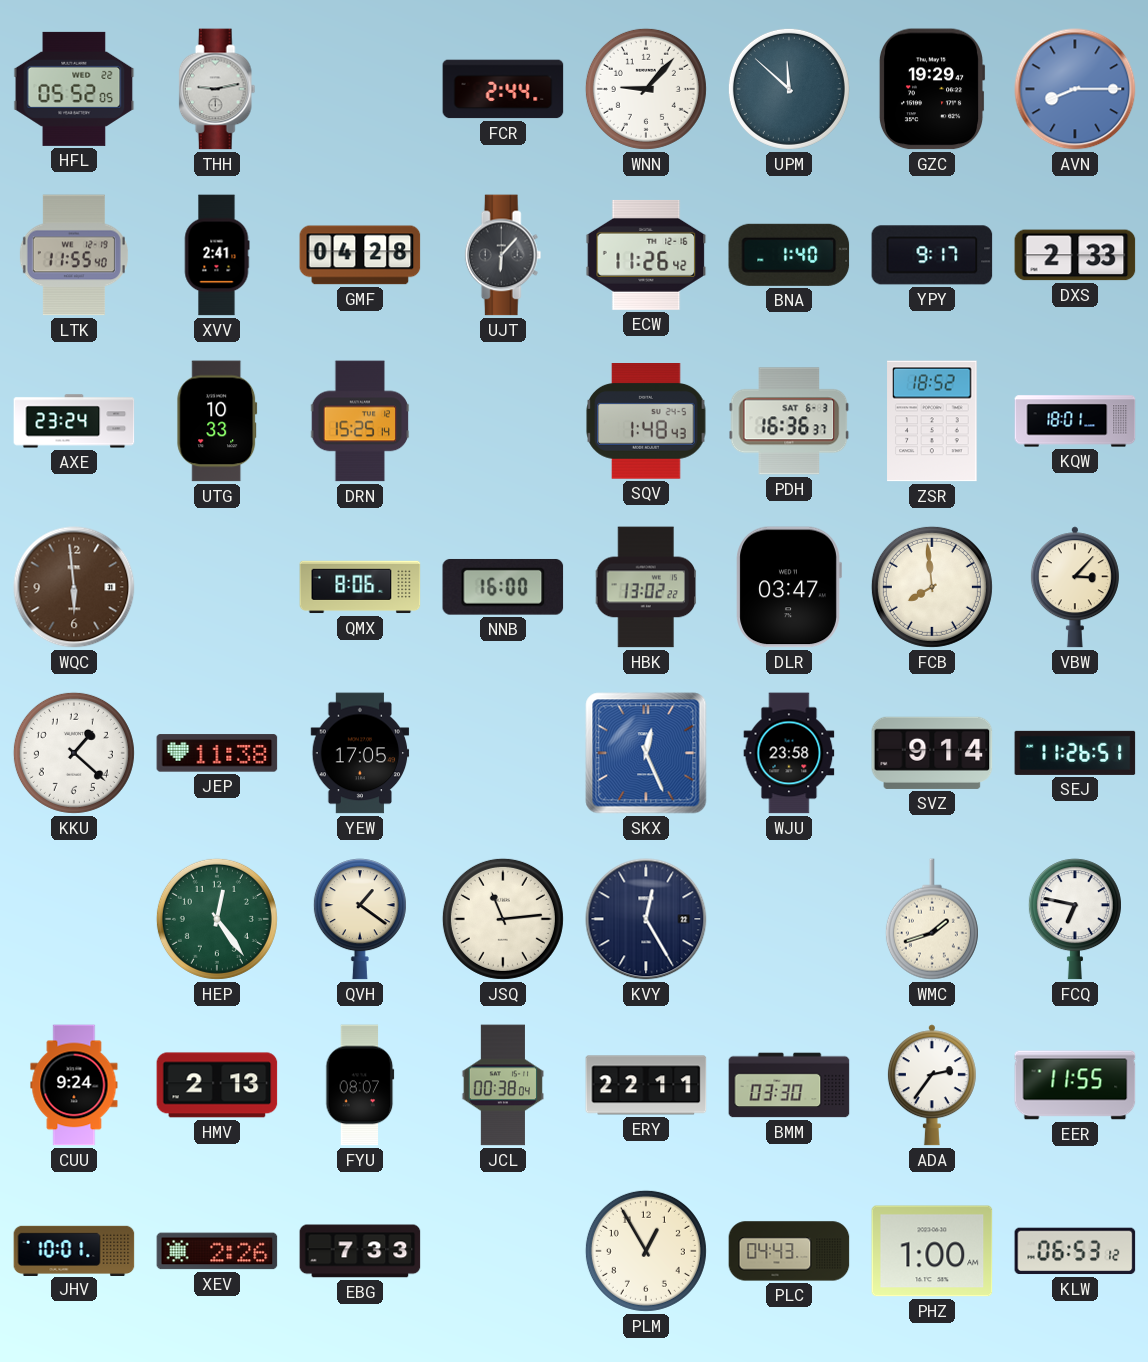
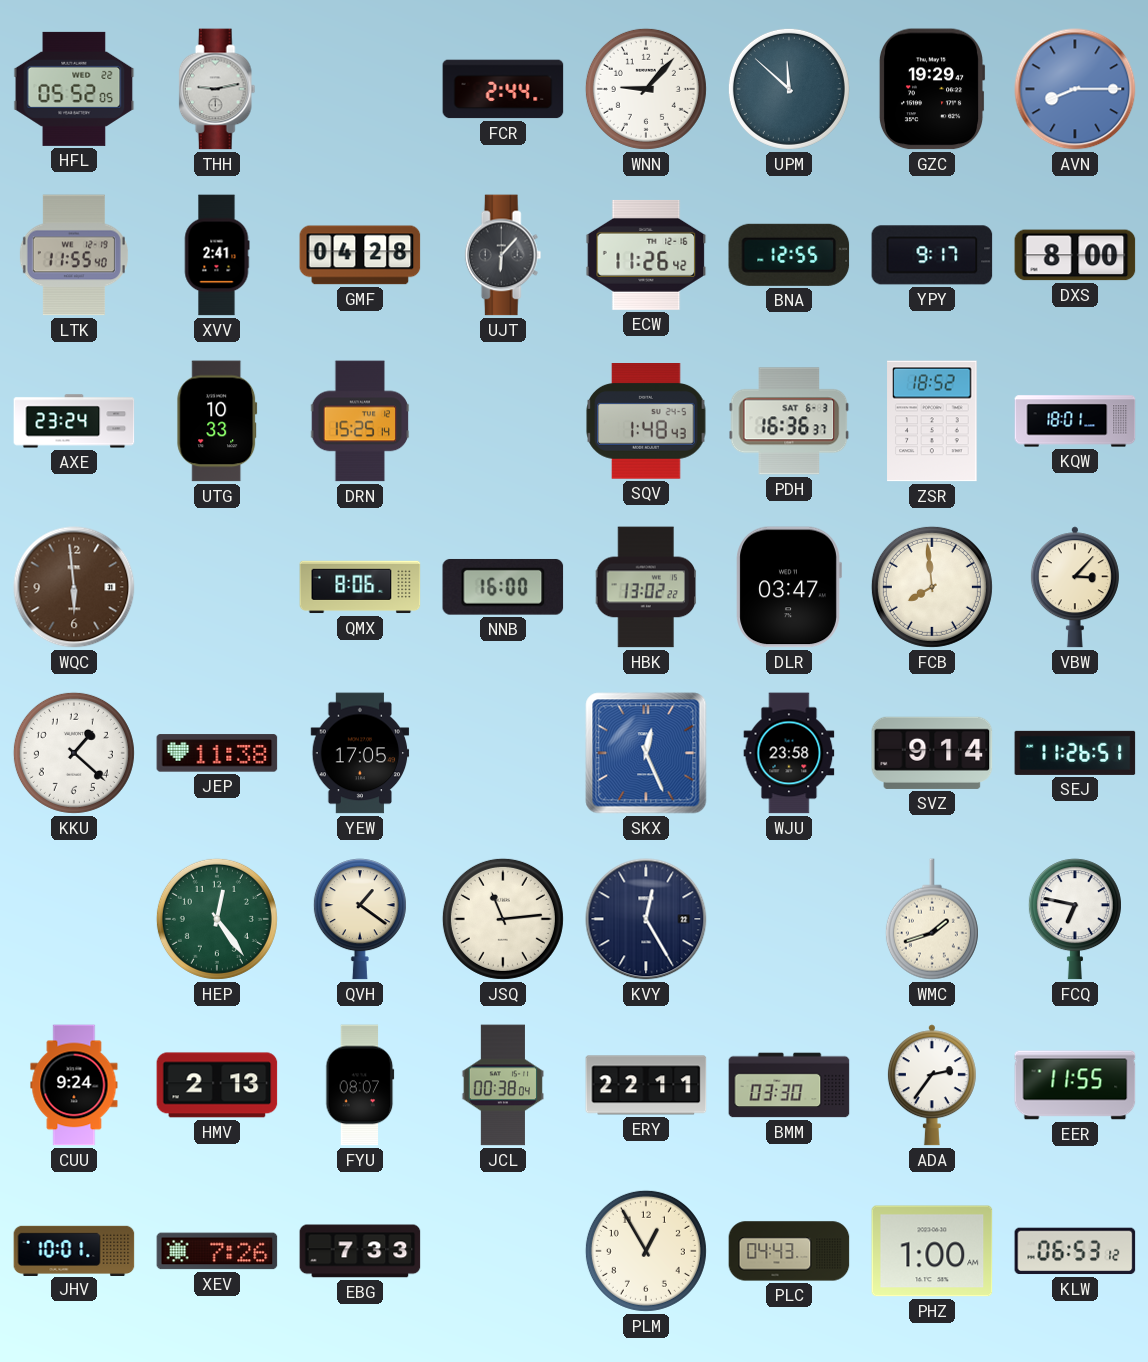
BNA: 1:40 -> 12:55
DXS: 2:33 -> 8:00
XEV: 2:26 -> 7:26
